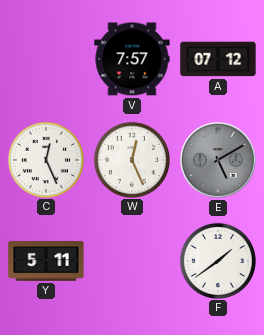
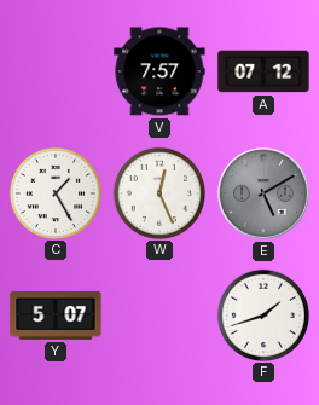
C: 12:26 -> 1:25
Y: 5:11 -> 5:07
F: 1:39 -> 1:42
